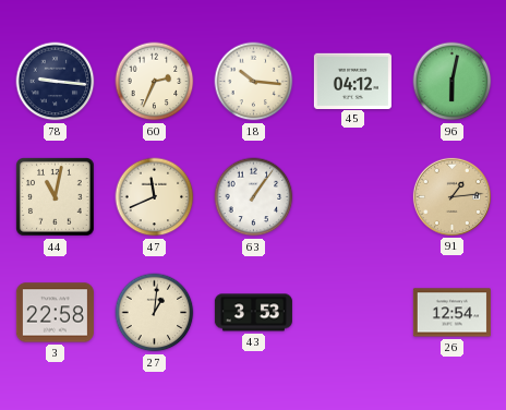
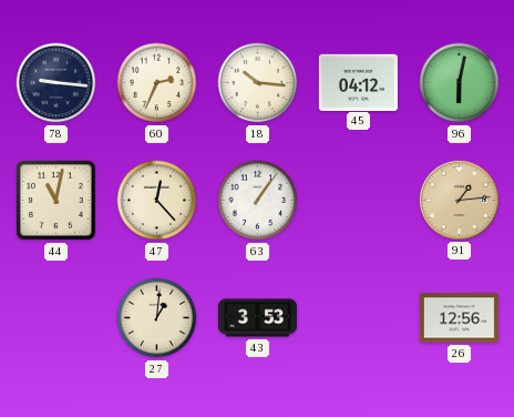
47: 11:41 -> 12:23
3: 22:58 -> none
26: 12:54 -> 12:56
